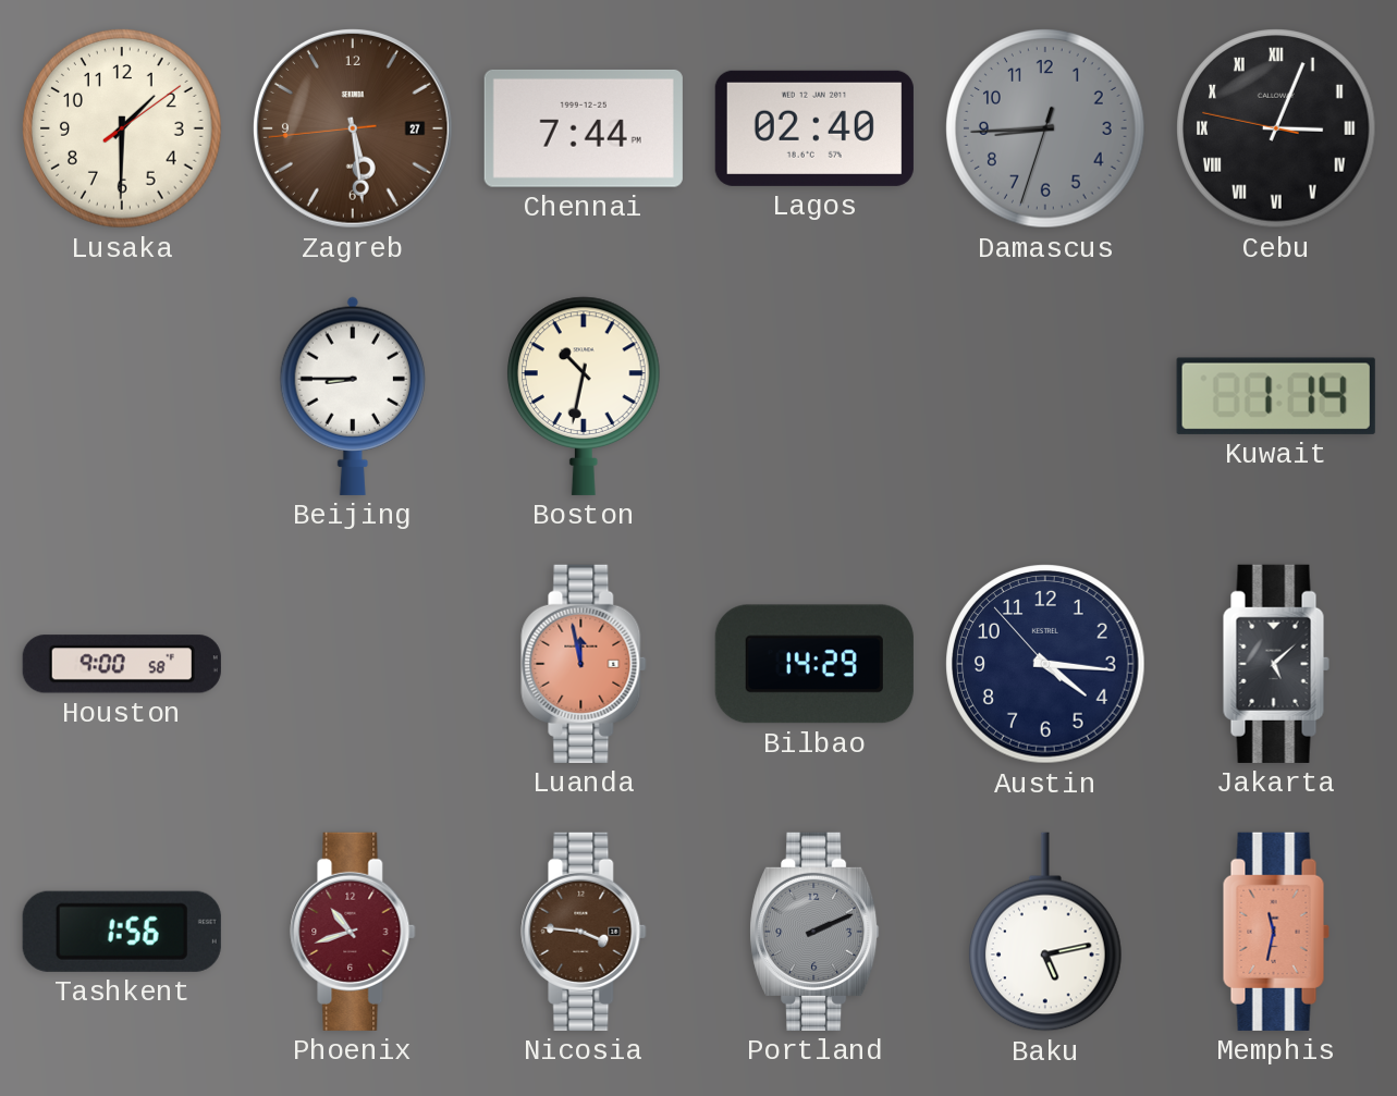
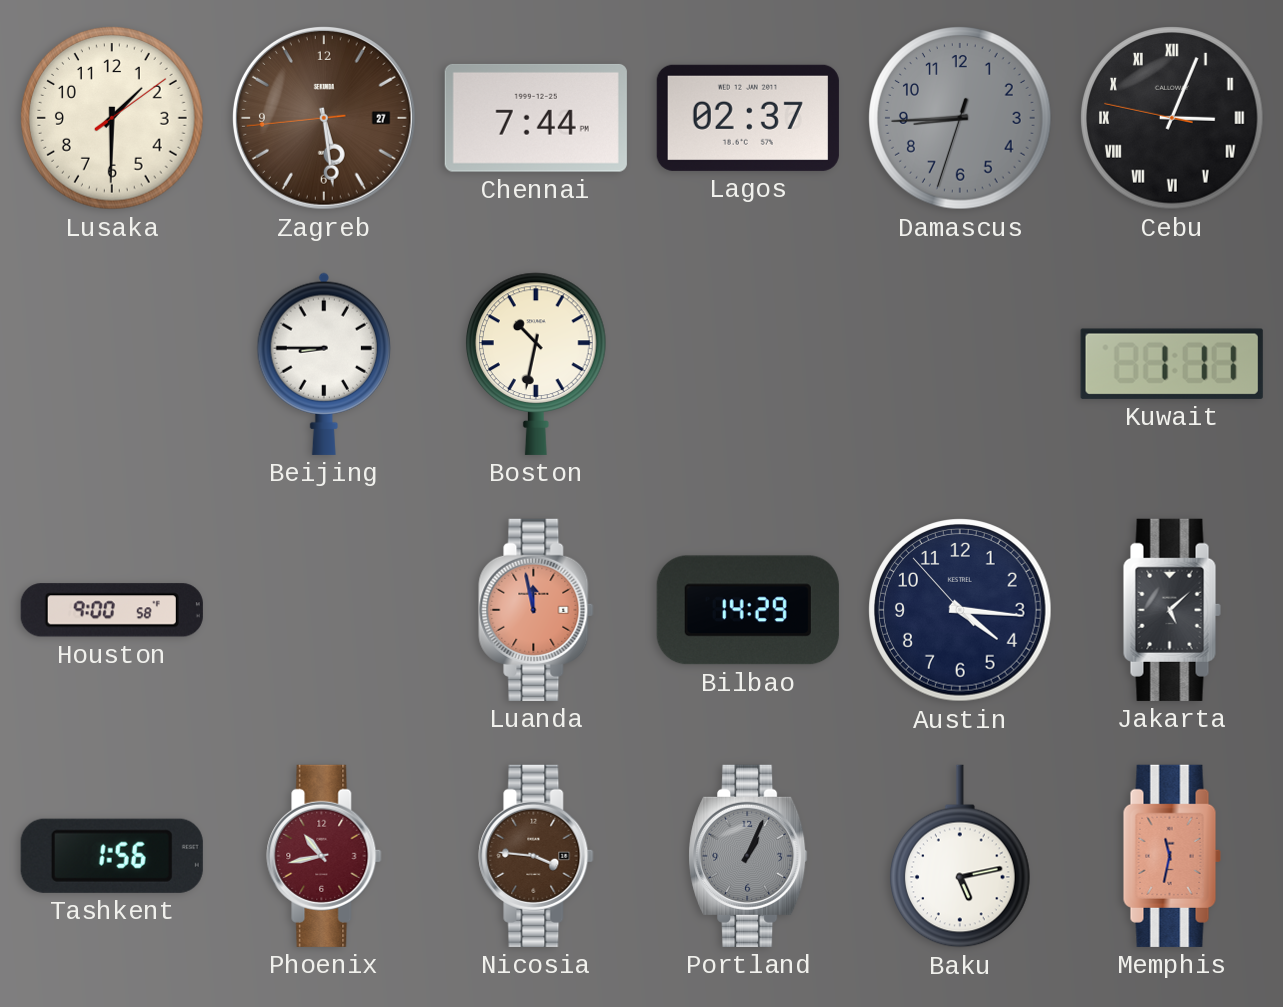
Lagos: 02:40 -> 02:37
Kuwait: 1:14 -> 1:11
Phoenix: 10:42 -> 10:43
Portland: 2:11 -> 1:04
